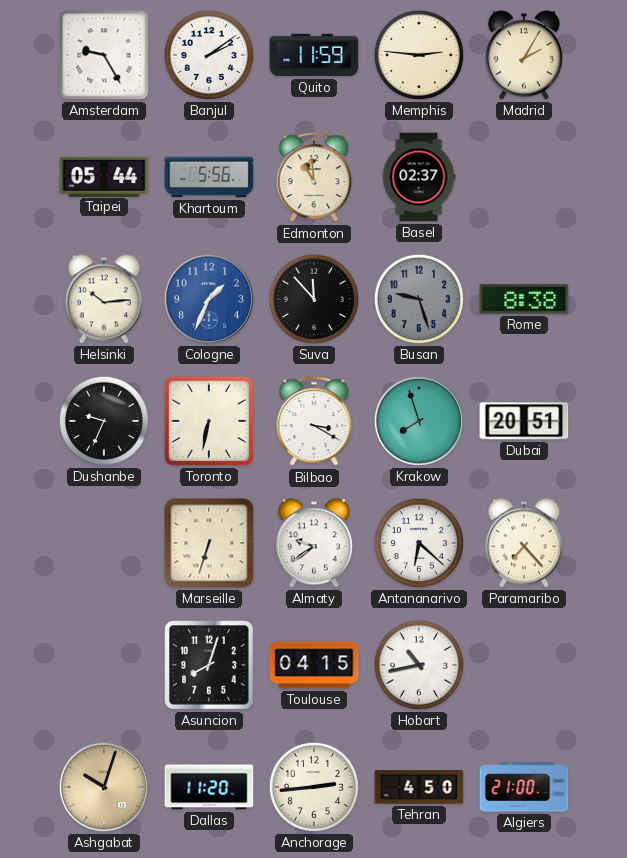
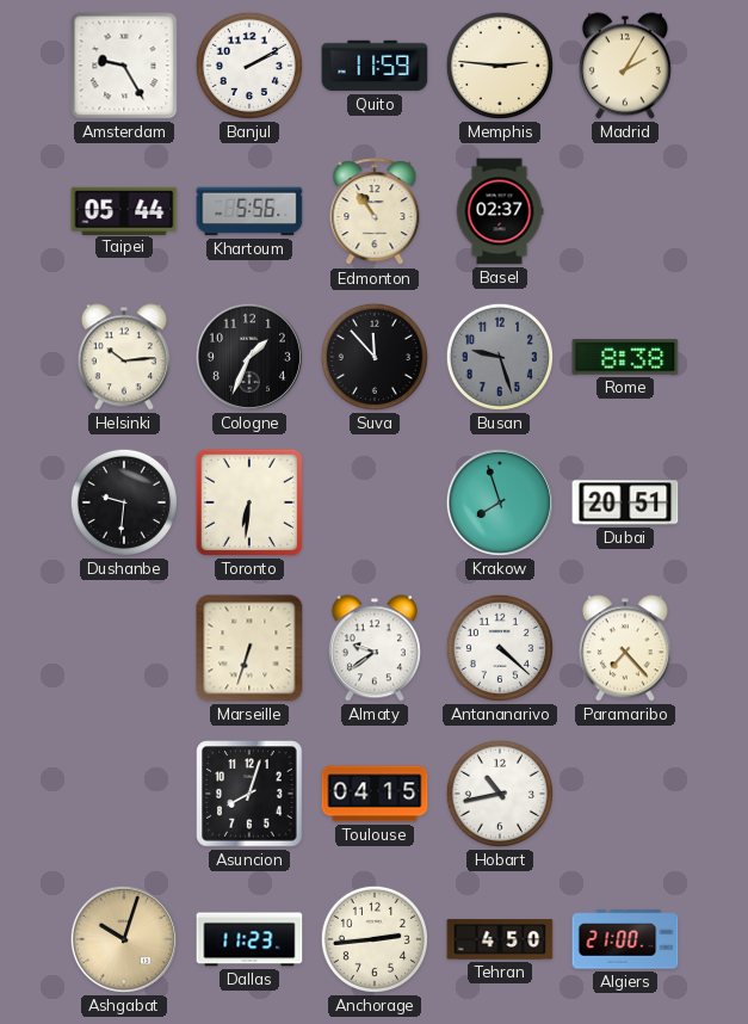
Banjul: 2:09 -> 2:10
Edmonton: 10:59 -> 10:54
Cologne dial: blue -> black
Dushanbe: 9:34 -> 9:31
Toronto: 6:32 -> 6:31
Bilbao: 3:20 -> none
Antananarivo: 6:22 -> 4:22
Dallas: 11:20 -> 11:23
